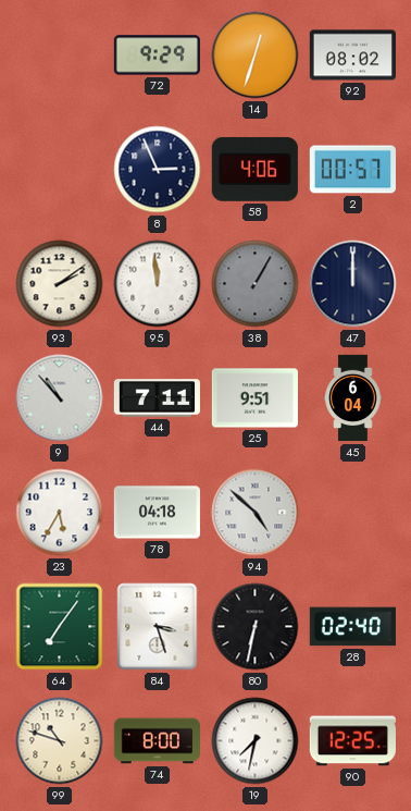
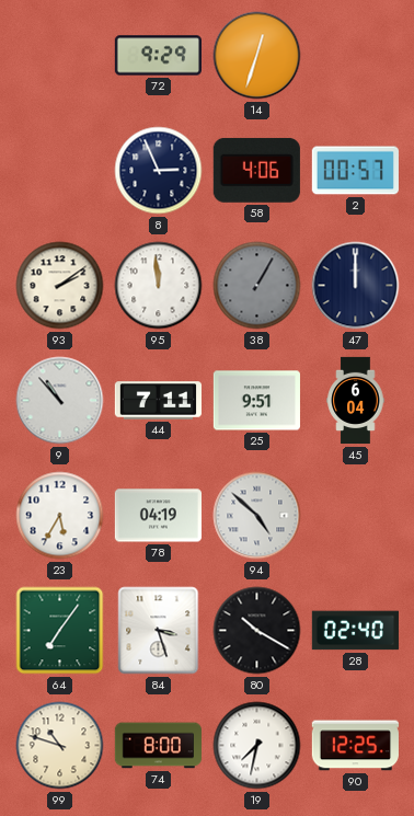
92: 08:02 -> none
78: 04:18 -> 04:19
80: 6:32 -> 10:20
